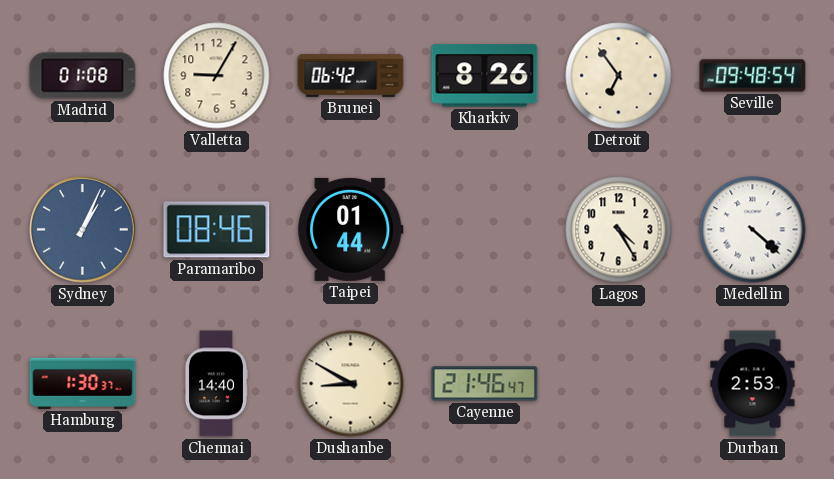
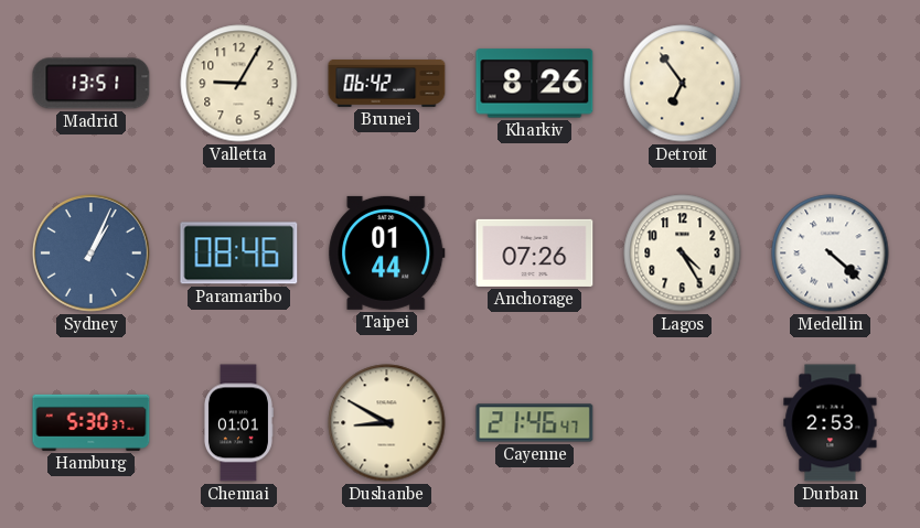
Madrid: 01:08 -> 13:51
Seville: 09:48 -> none
Anchorage: none -> 07:26
Hamburg: 1:30 -> 5:30
Chennai: 14:40 -> 01:01
